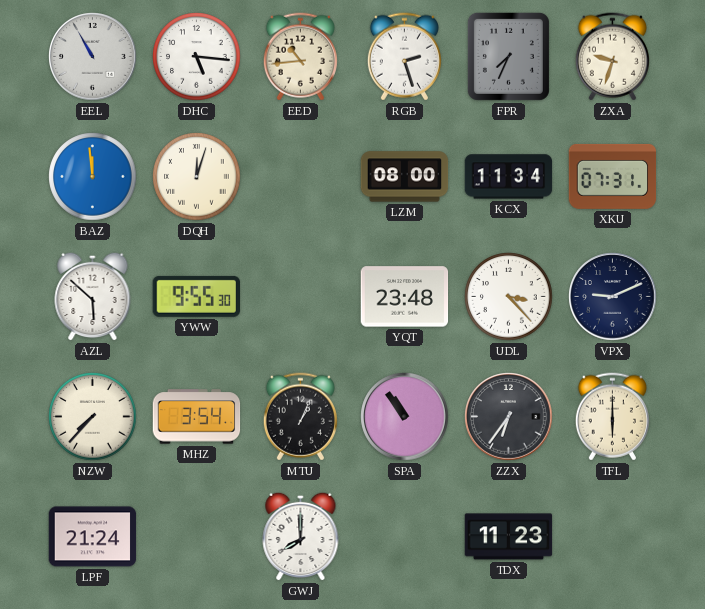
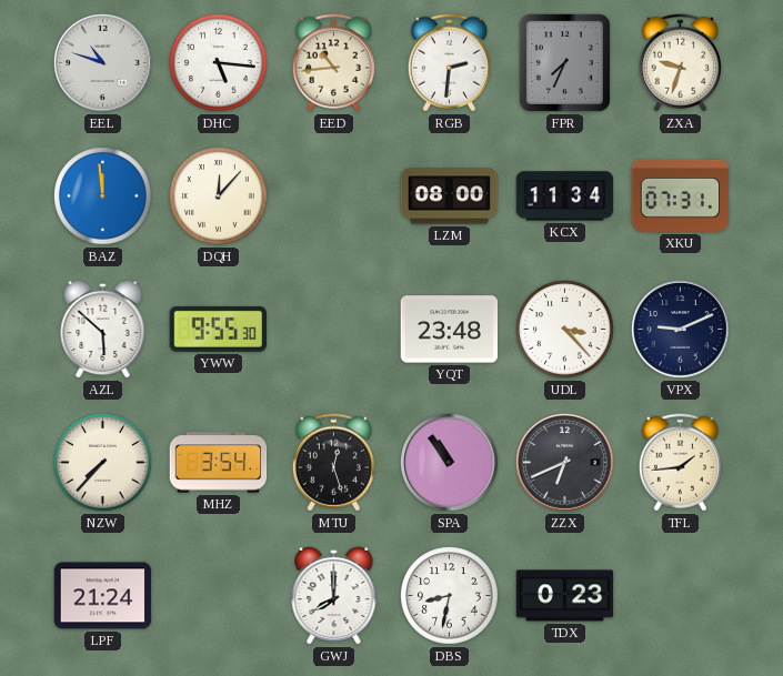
EEL: 10:55 -> 10:48
RGB: 2:27 -> 2:31
DQH: 12:03 -> 12:07
MTU: 1:04 -> 12:27
ZZX: 6:36 -> 6:41
TFL: 6:00 -> 1:44
DBS: none -> 8:32
TDX: 11:23 -> 0:23
